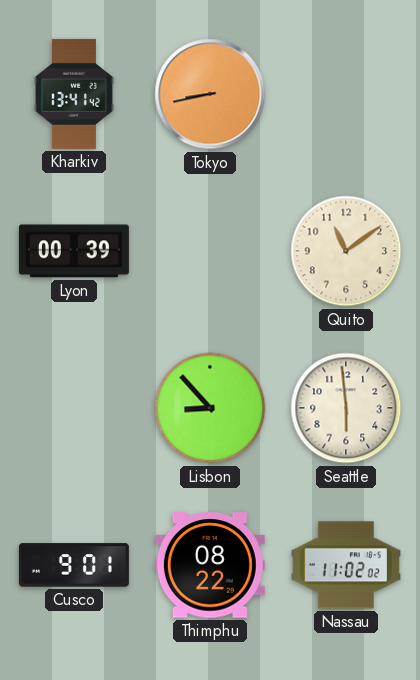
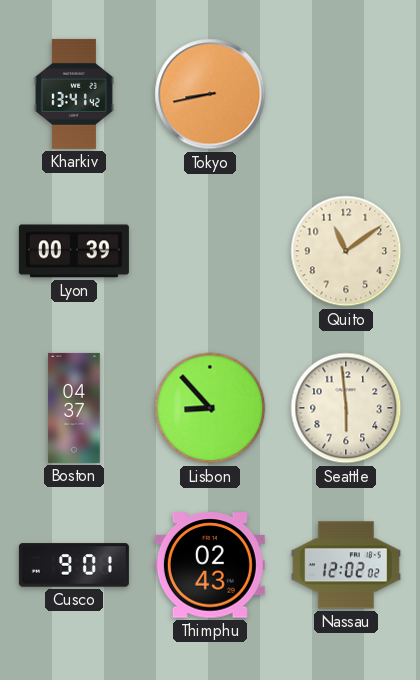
Boston: none -> 04:37
Thimphu: 08:22 -> 02:43
Nassau: 11:02 -> 12:02
